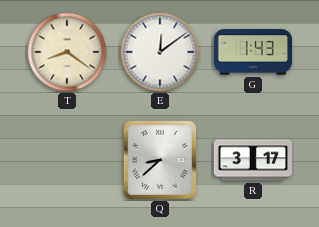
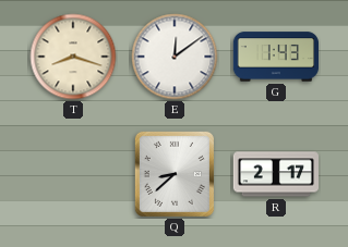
T: 8:21 -> 8:18
R: 3:17 -> 2:17
